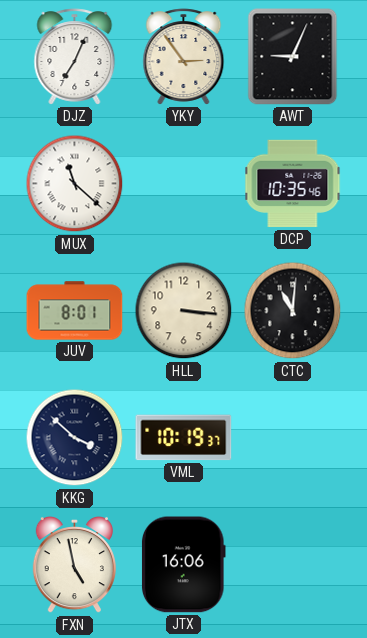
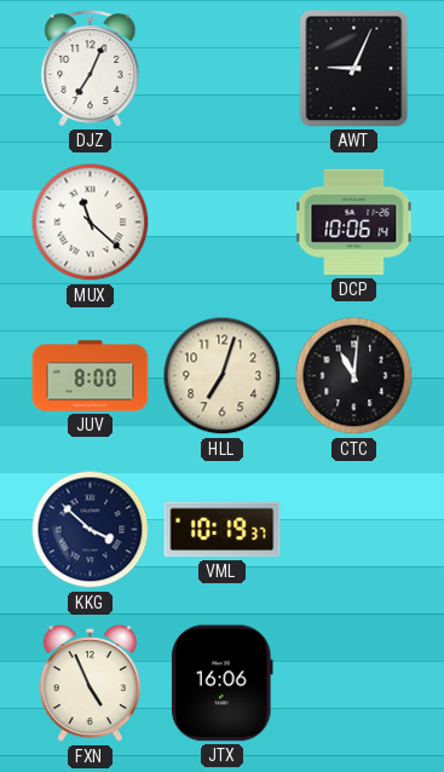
YKY: 2:54 -> none
DCP: 10:35 -> 10:06
JUV: 8:01 -> 8:00
HLL: 3:16 -> 7:03
FXN: 4:58 -> 4:56
